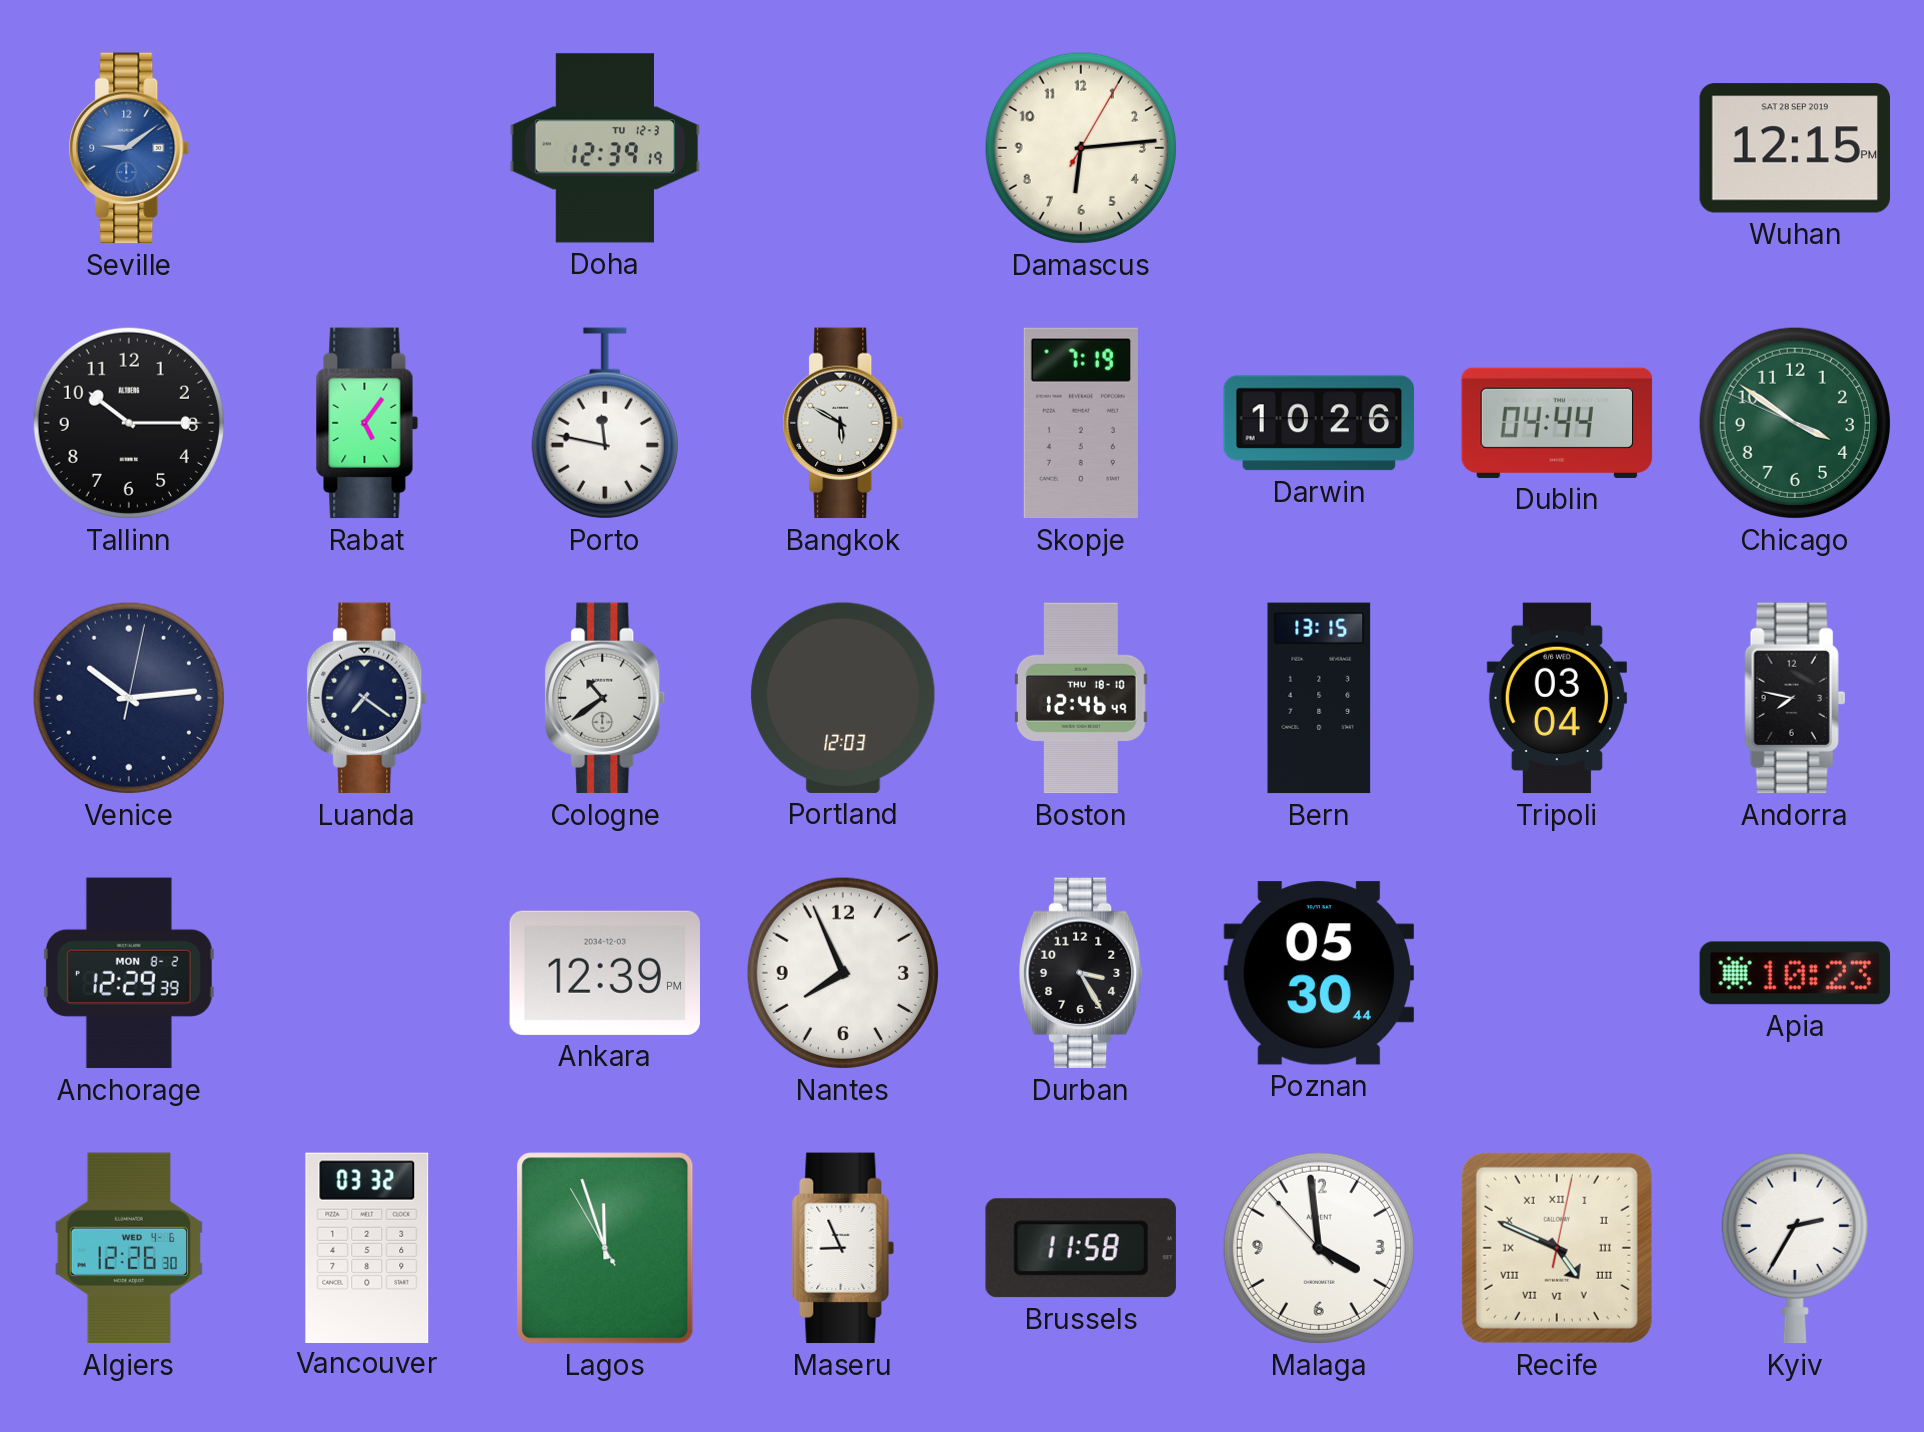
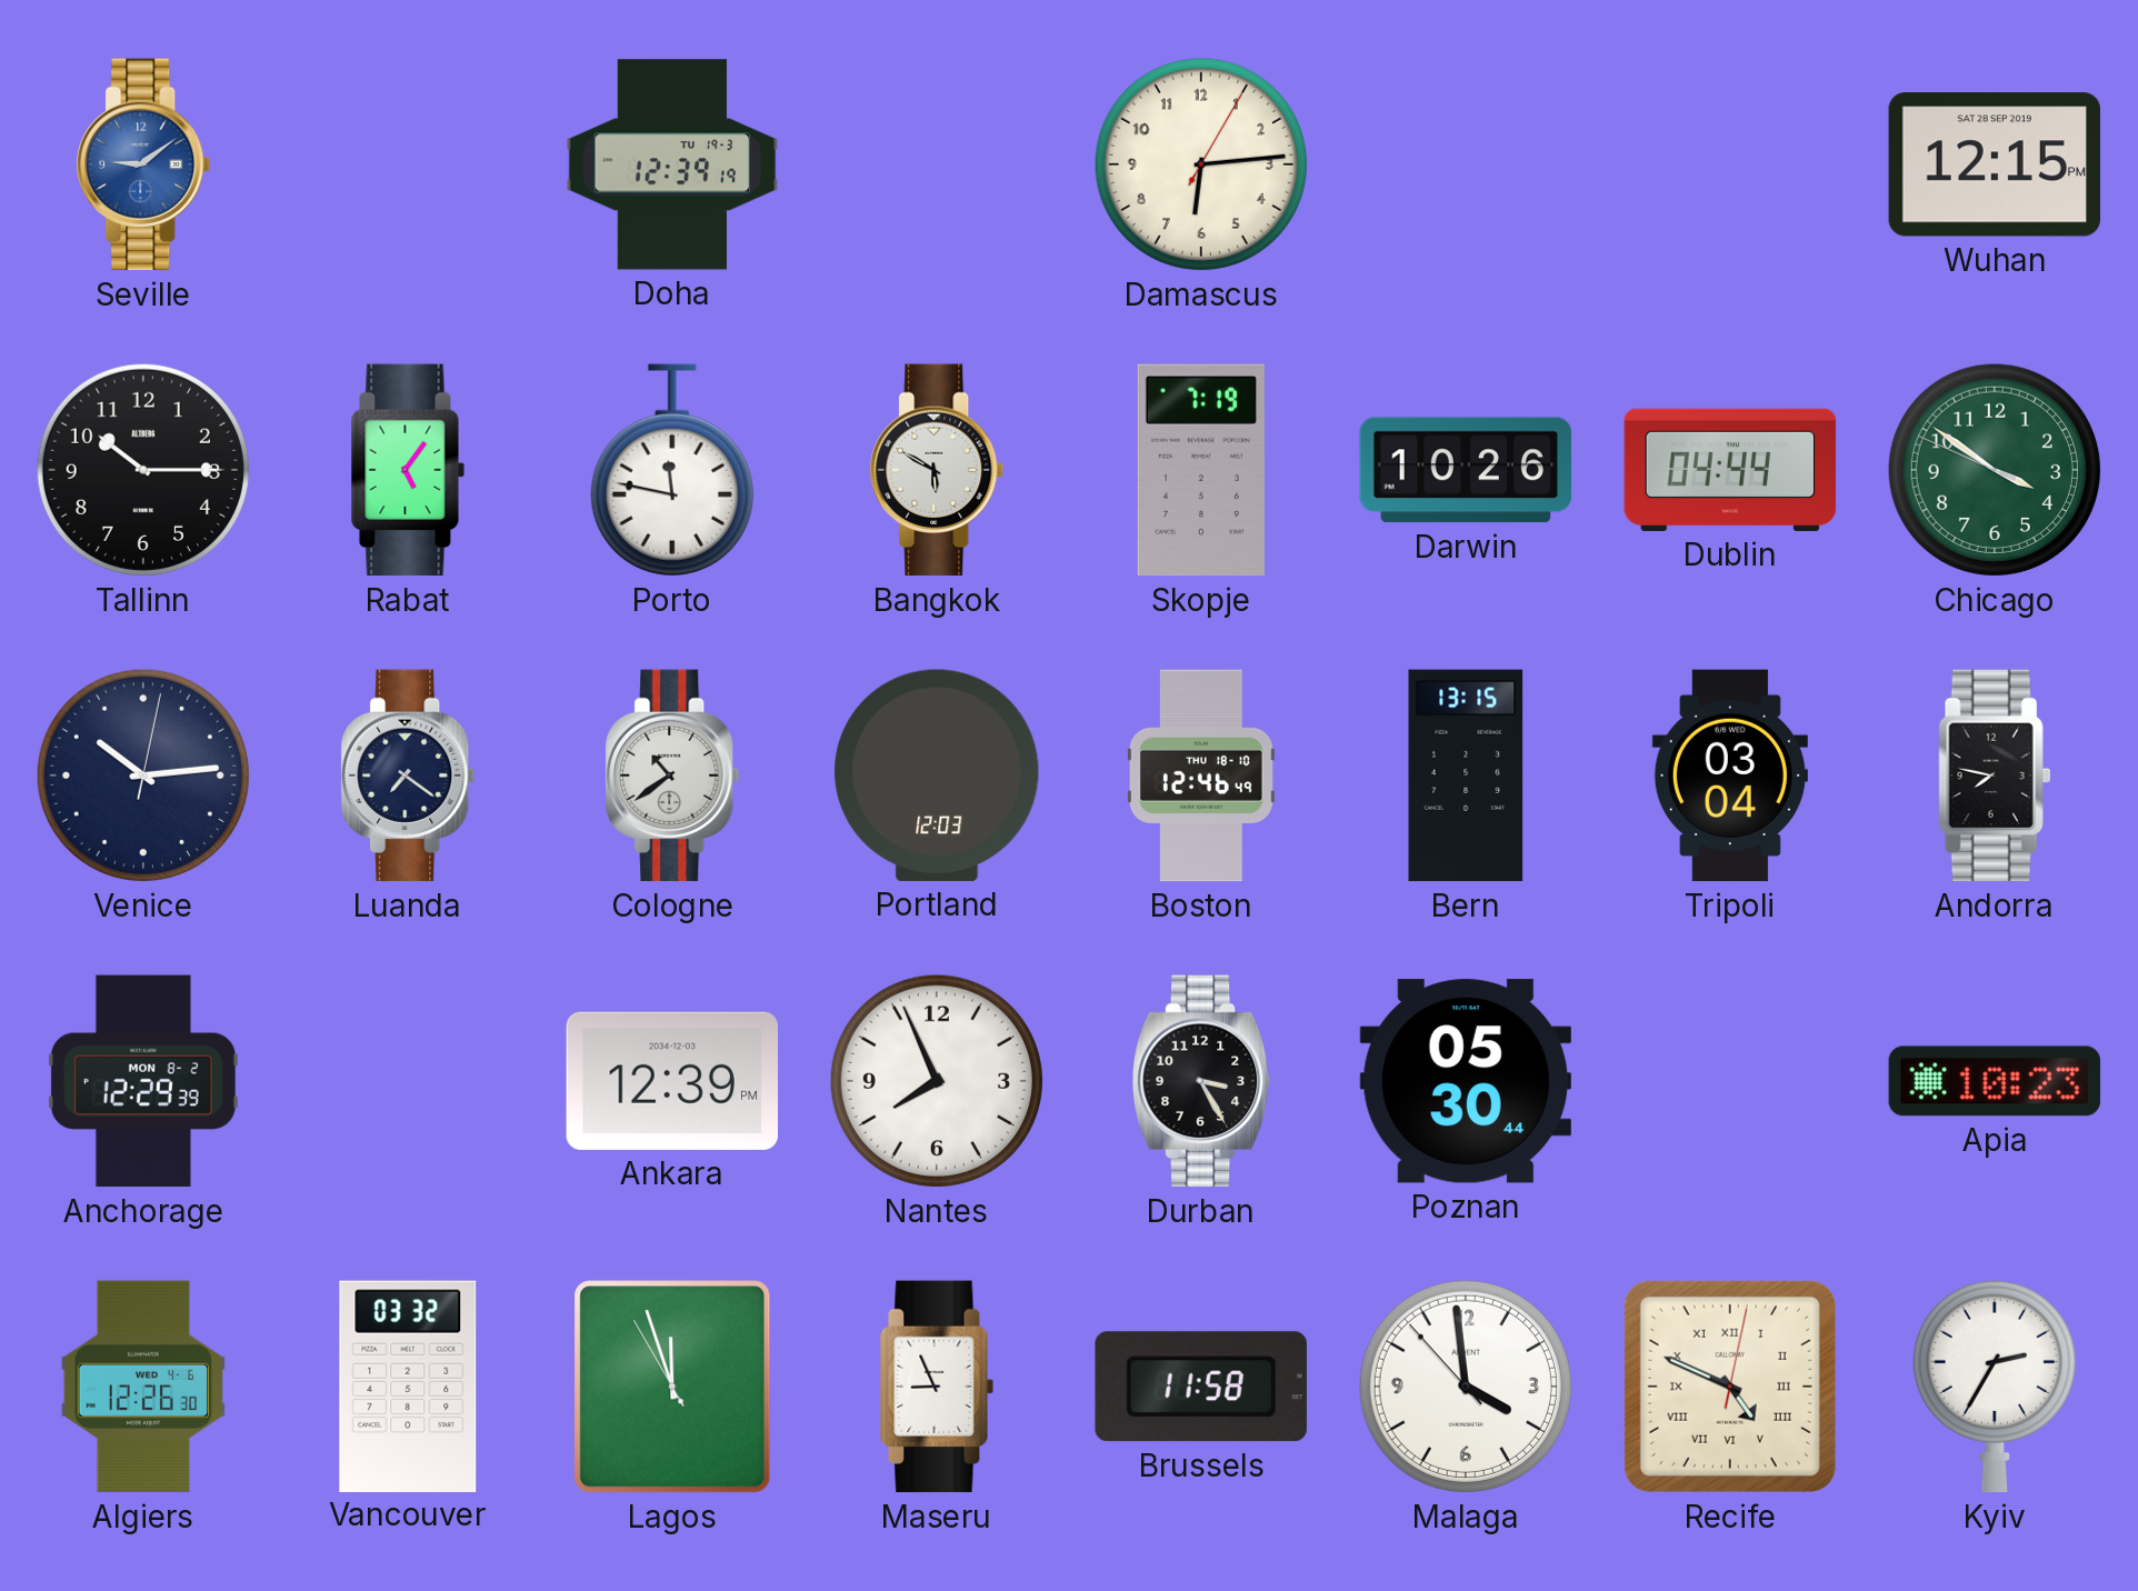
Doha date: TU 12-3 -> TU 19-3
